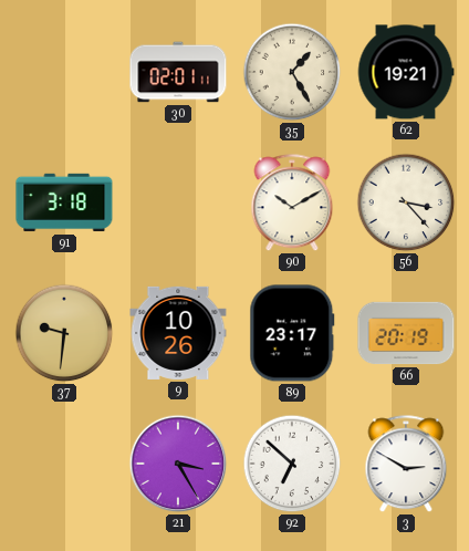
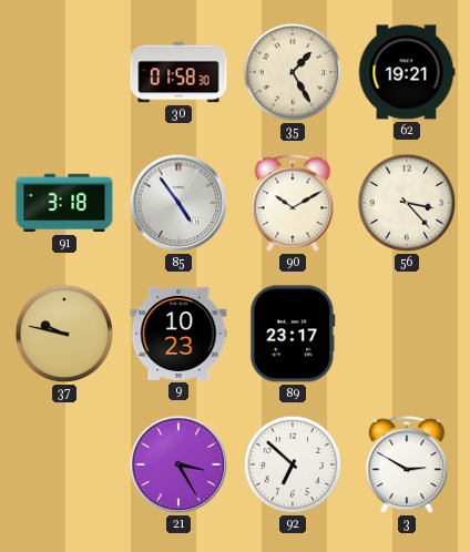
30: 02:01 -> 01:58
85: none -> 4:54
37: 9:31 -> 9:47
9: 10:26 -> 10:23
66: 20:19 -> none
